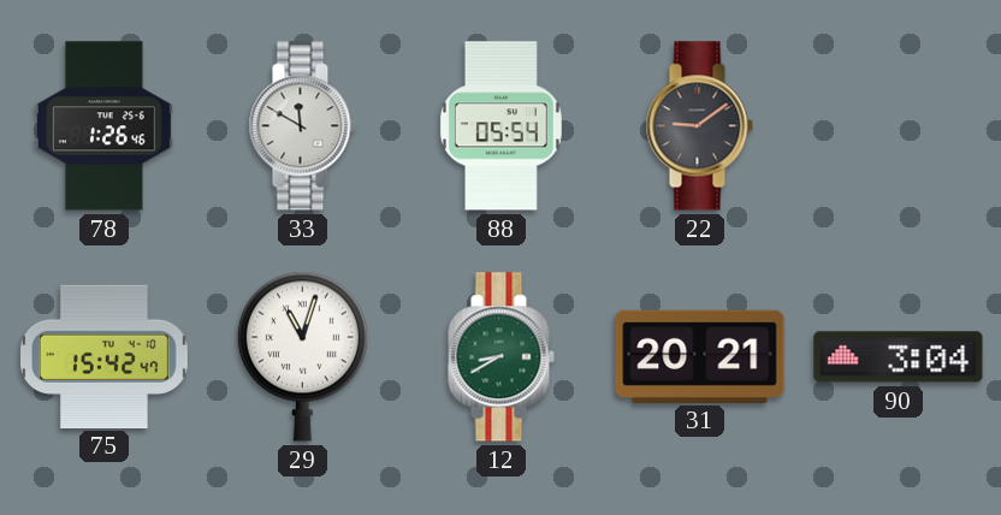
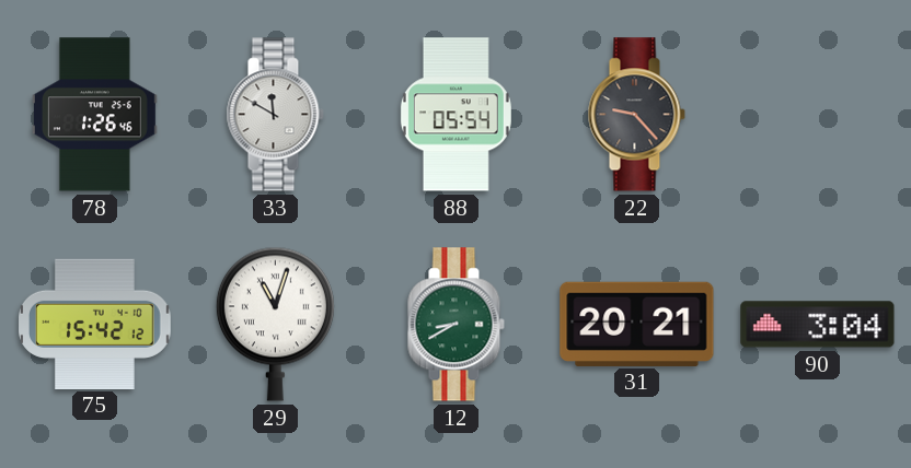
22: 9:09 -> 9:23
75: 15:42:47 -> 15:42:12
